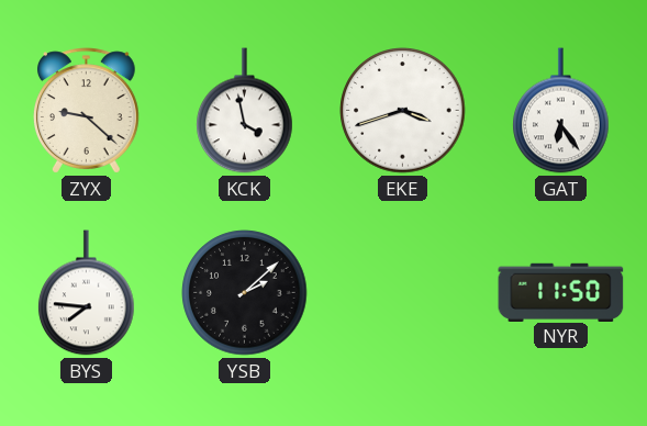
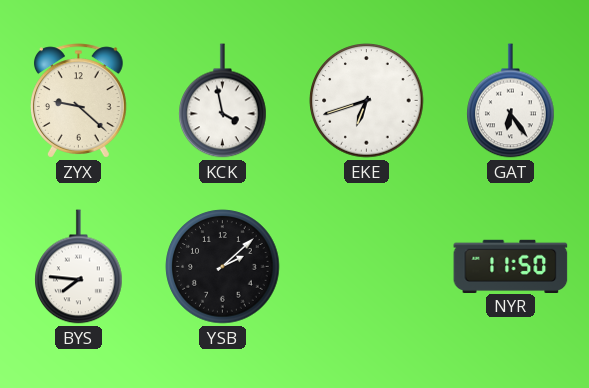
EKE: 3:42 -> 6:42
